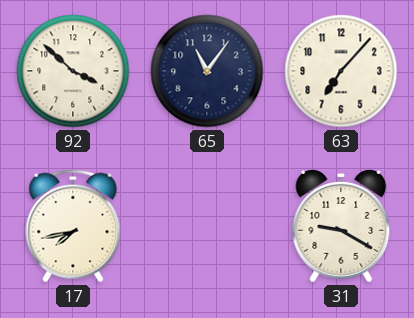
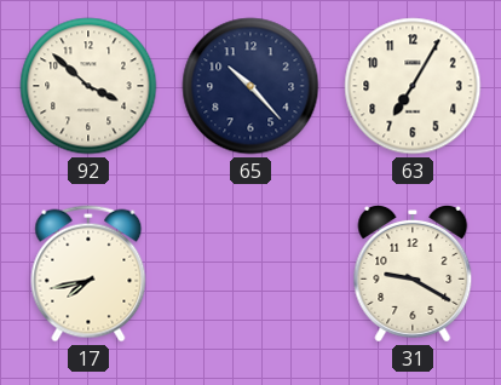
65: 11:06 -> 10:23
63: 7:07 -> 7:05
